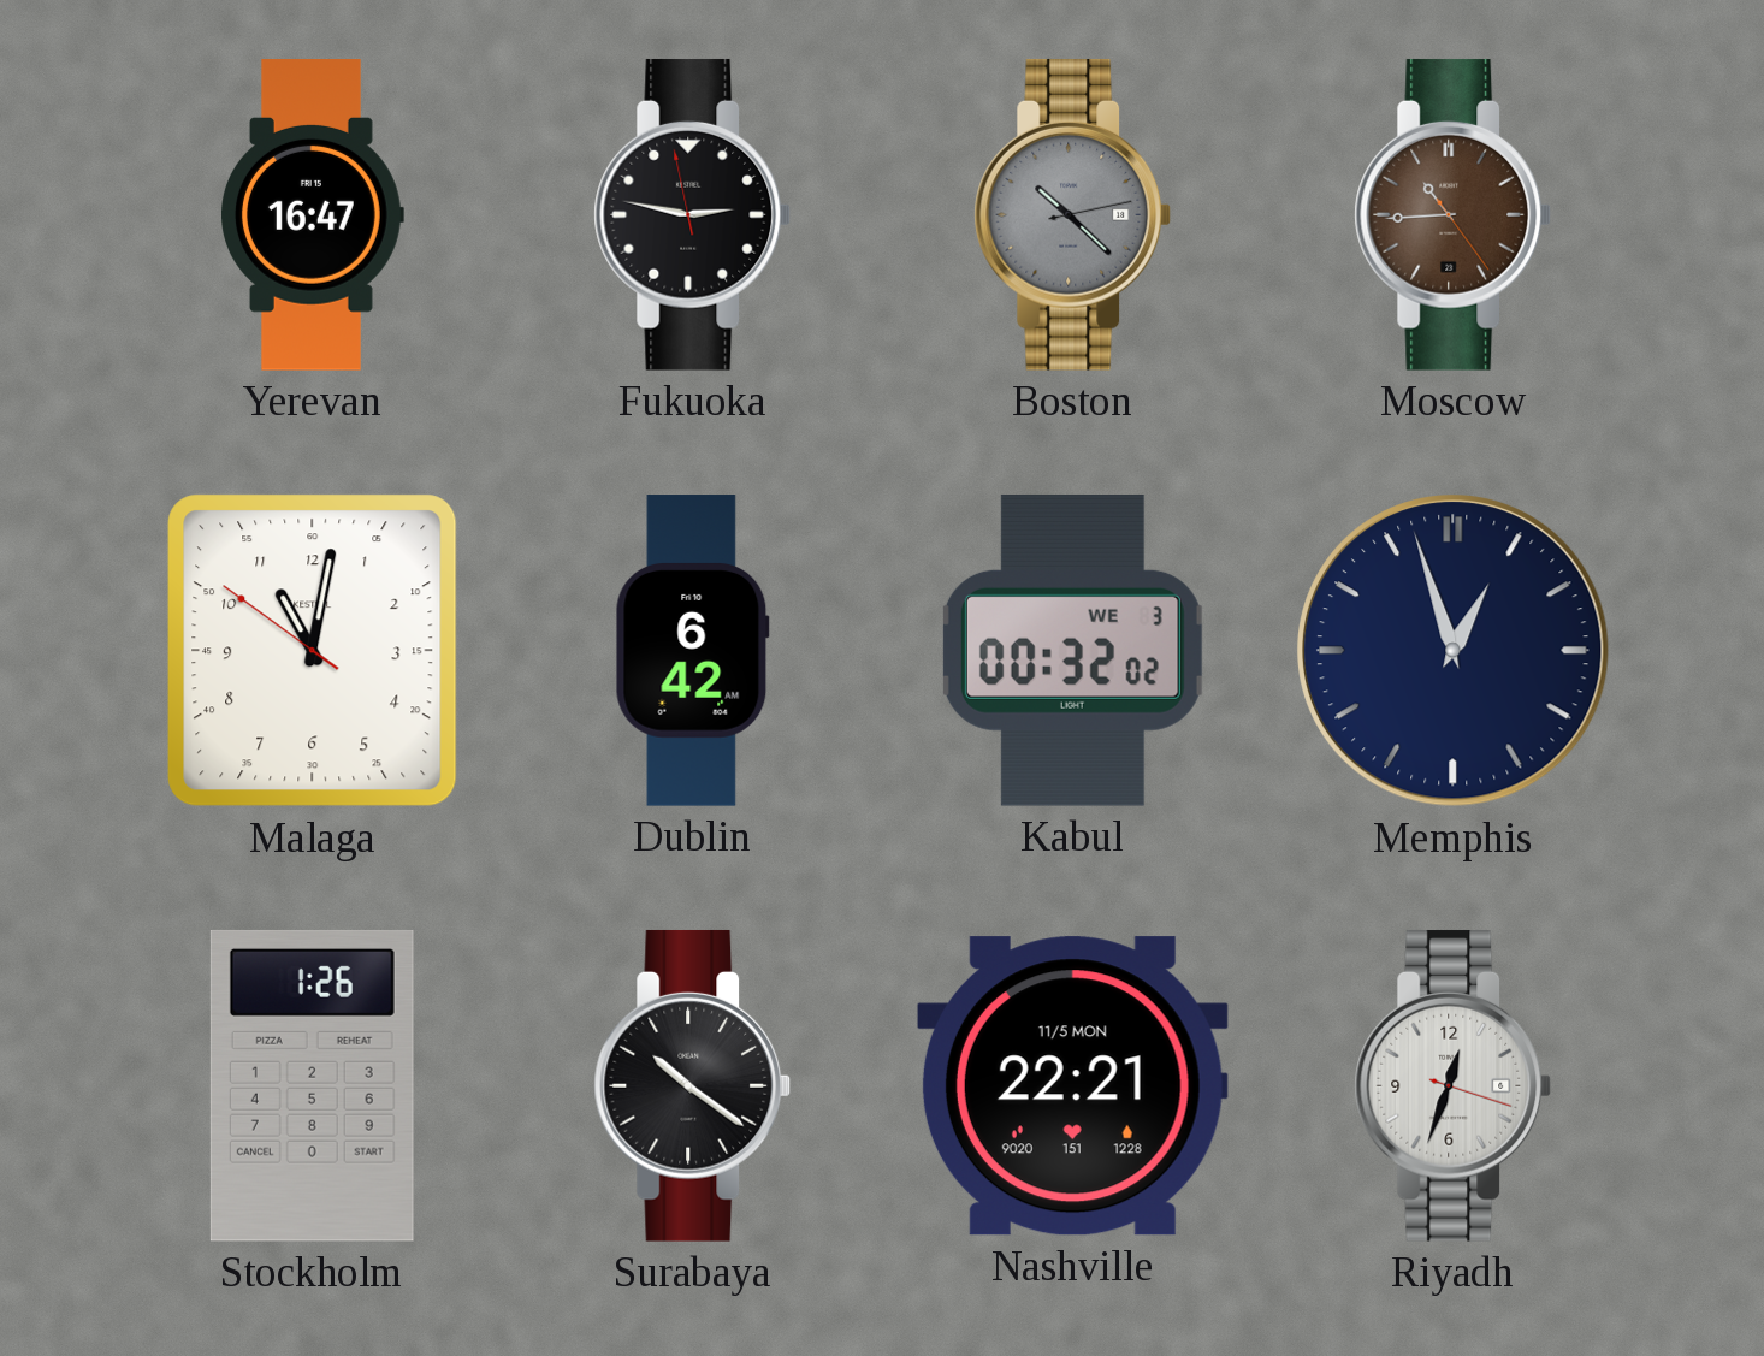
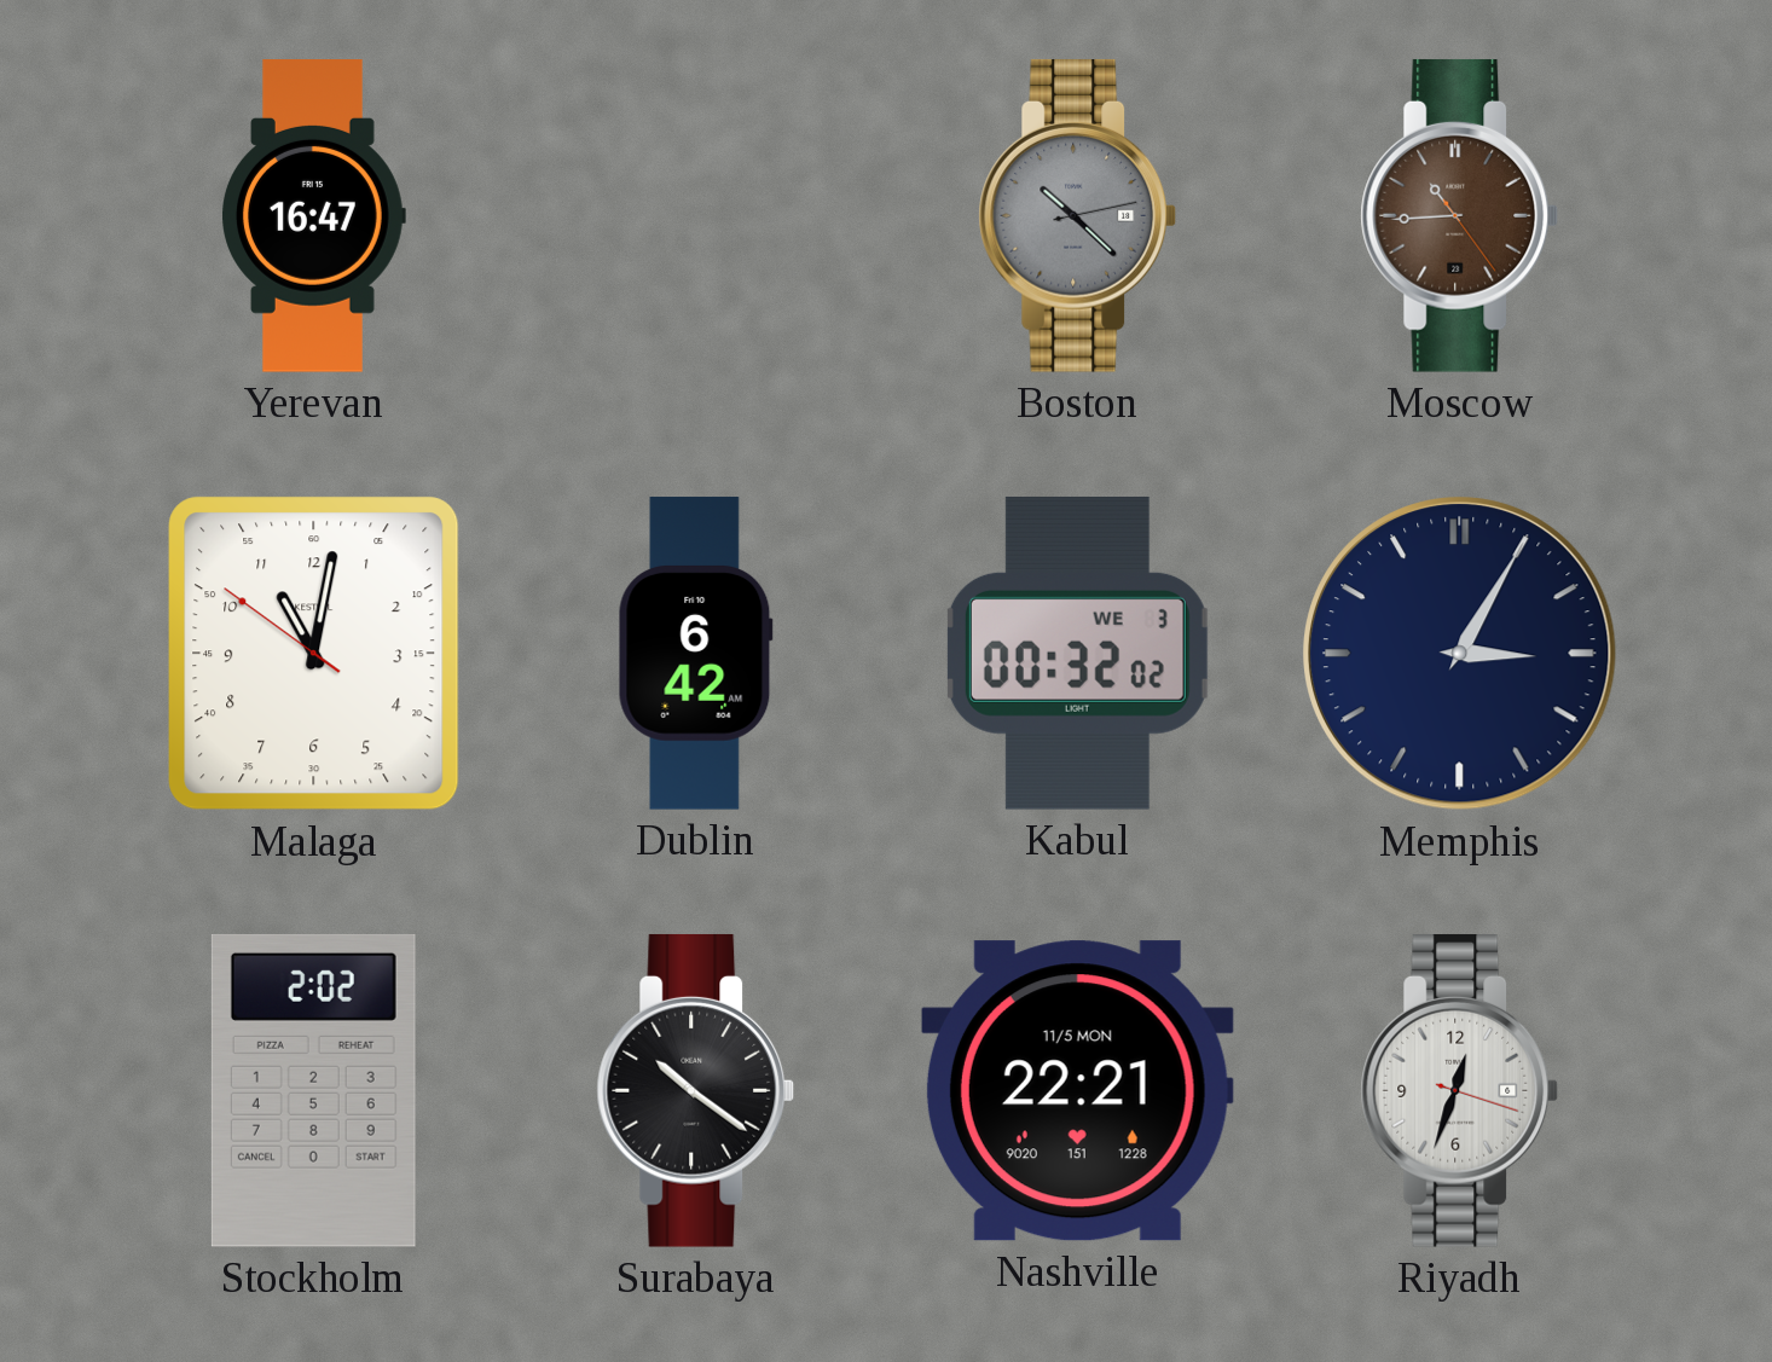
Fukuoka: 2:46 -> none
Memphis: 12:57 -> 3:05
Stockholm: 1:26 -> 2:02
